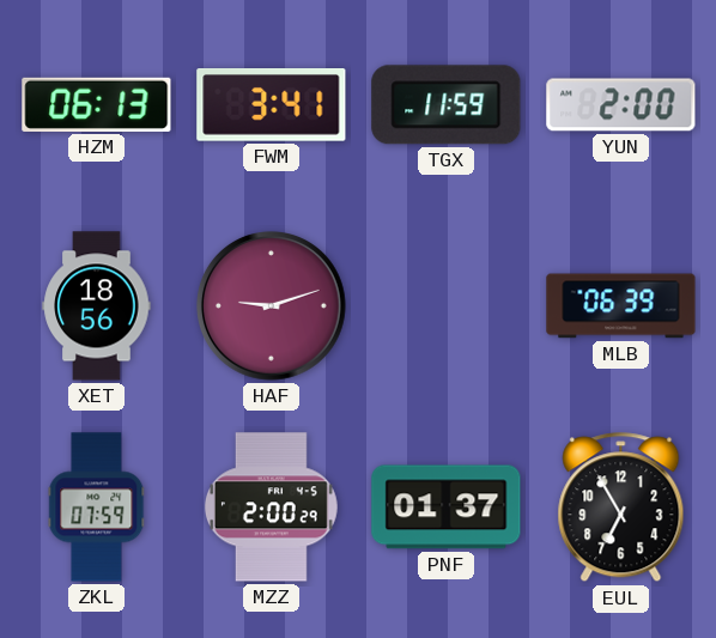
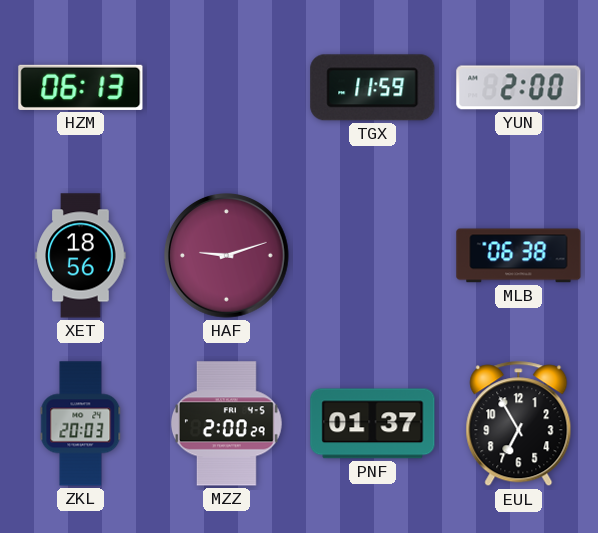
FWM: 3:41 -> none
MLB: 06:39 -> 06:38
ZKL: 07:59 -> 20:03
